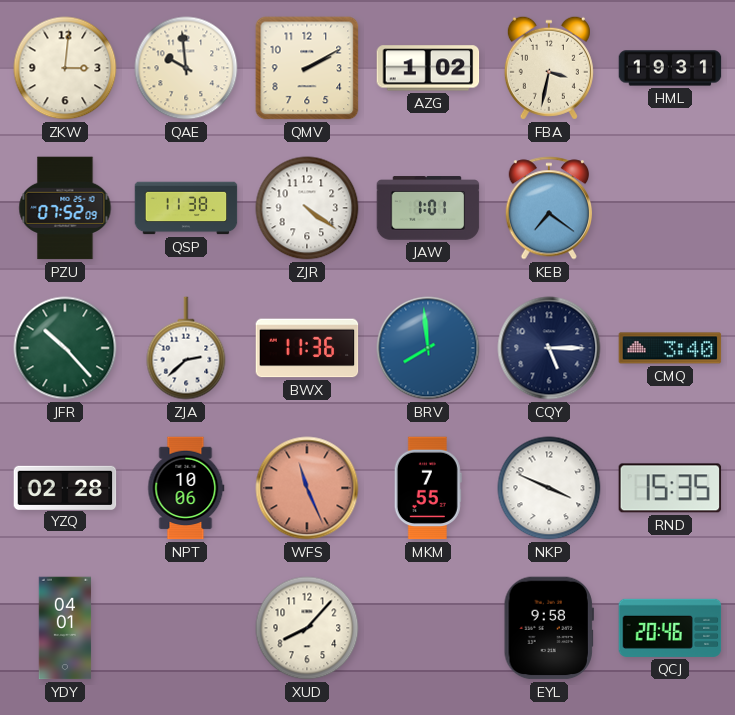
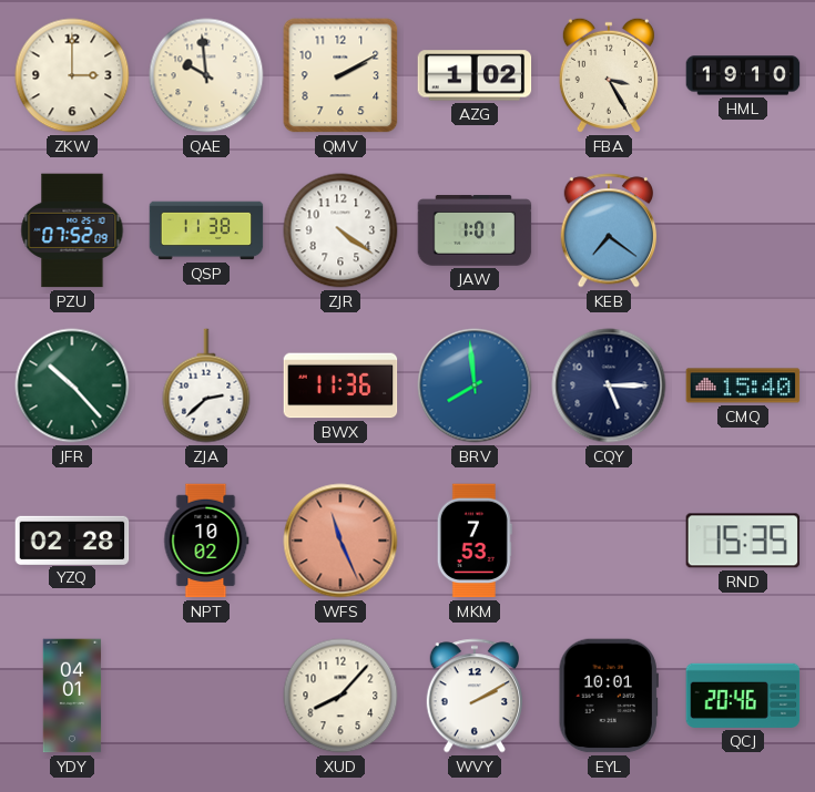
ZKW: 3:01 -> 3:00
FBA: 3:32 -> 3:25
HML: 19:31 -> 19:10
CMQ: 3:40 -> 15:40
NPT: 10:06 -> 10:02
MKM: 7:55 -> 7:53
NKP: 3:49 -> none
WVY: none -> 2:10
EYL: 9:58 -> 10:01
